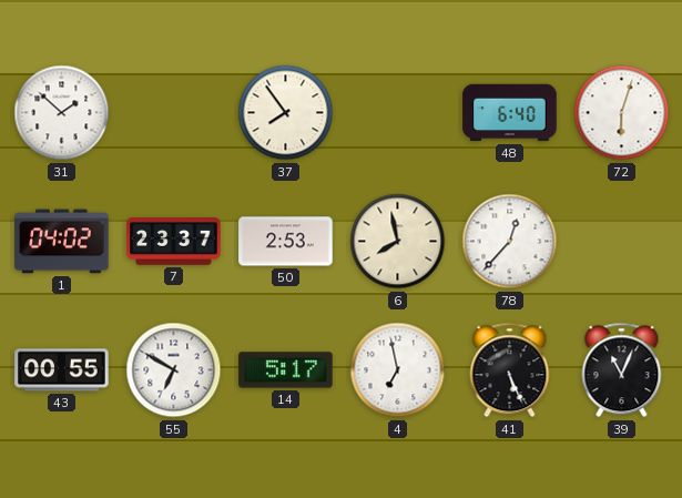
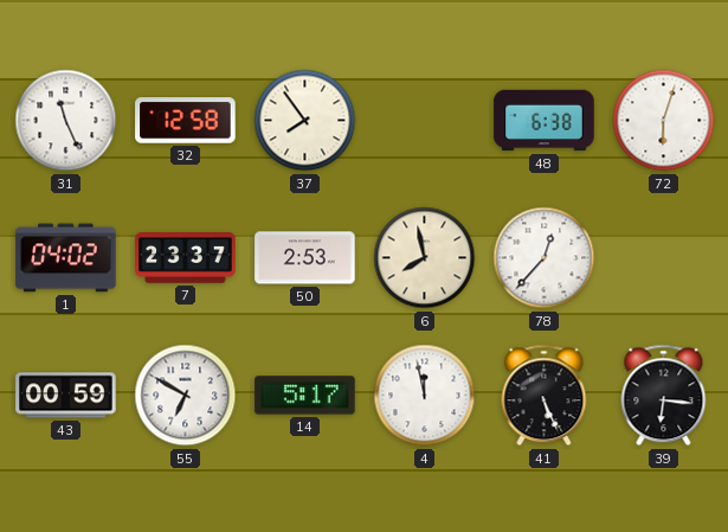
31: 1:52 -> 11:26
32: none -> 12:58
48: 6:40 -> 6:38
43: 00:55 -> 00:59
4: 6:58 -> 11:58
39: 11:04 -> 6:16
